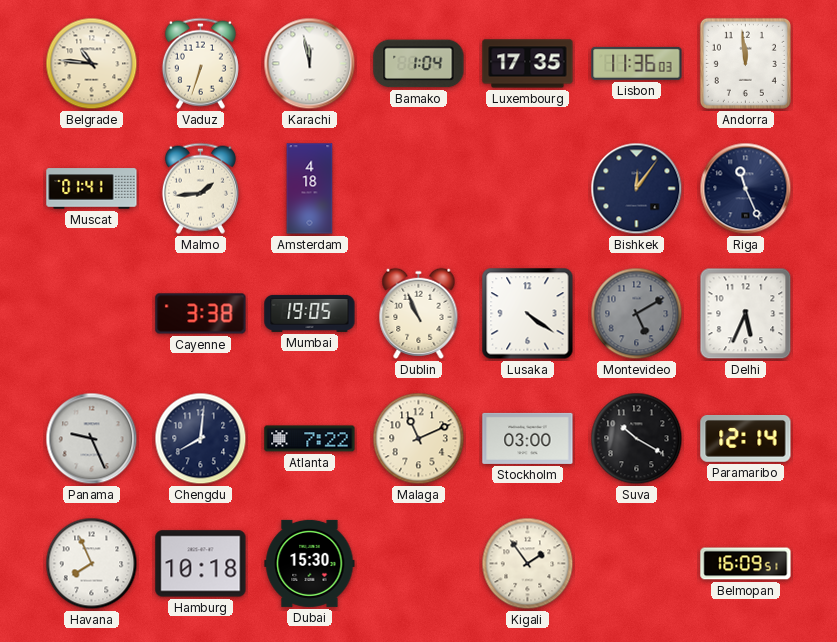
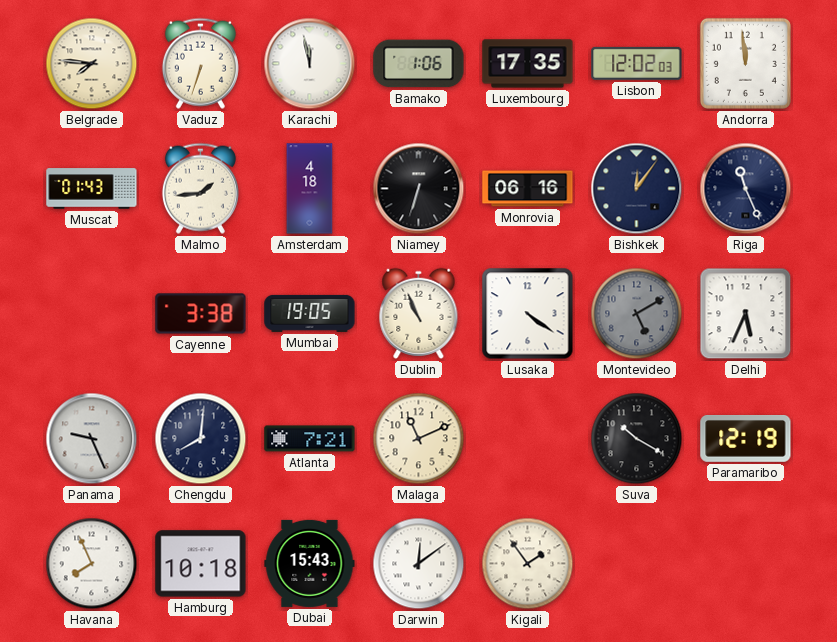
Belgrade: 10:46 -> 7:46
Bamako: 1:04 -> 1:06
Lisbon: 11:36 -> 12:02
Muscat: 01:41 -> 01:43
Niamey: none -> 6:33
Monrovia: none -> 06:16
Atlanta: 7:22 -> 7:21
Stockholm: 03:00 -> none
Paramaribo: 12:14 -> 12:19
Dubai: 15:30 -> 15:43
Darwin: none -> 12:09
Belmopan: 16:09 -> none
